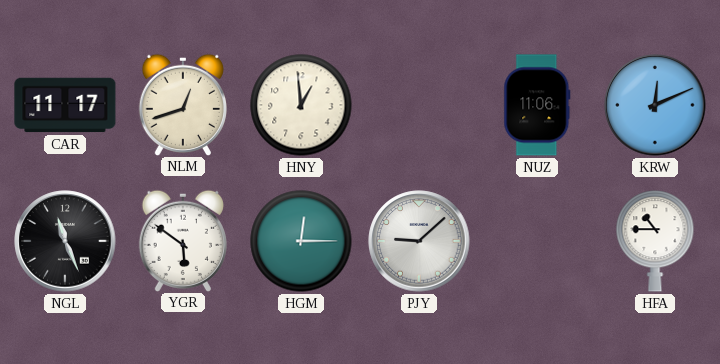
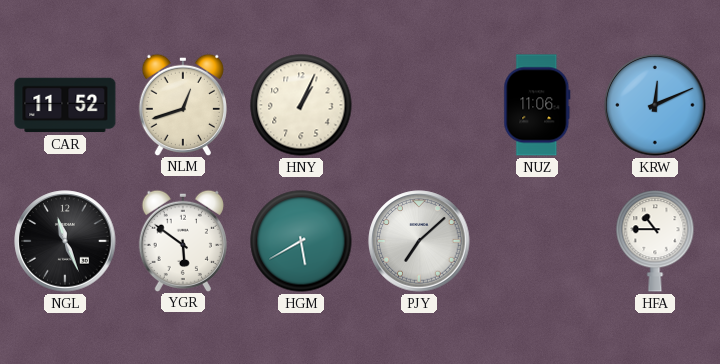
CAR: 11:17 -> 11:52
HNY: 12:59 -> 1:04
HGM: 12:15 -> 5:40
PJY: 9:08 -> 7:08
